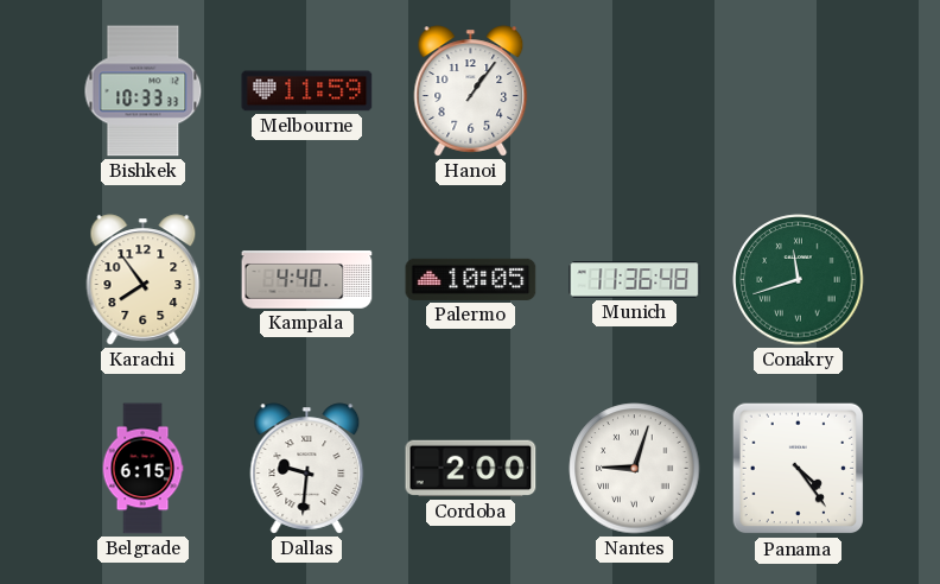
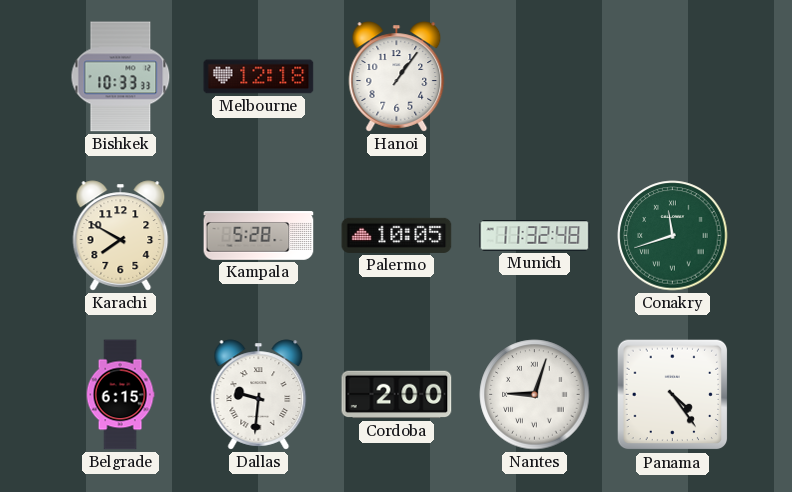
Melbourne: 11:59 -> 12:18
Karachi: 7:54 -> 7:50
Kampala: 4:40 -> 5:28
Munich: 11:36 -> 11:32
